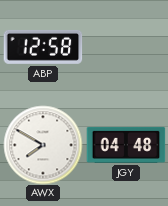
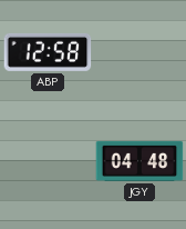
AWX: 7:50 -> none
